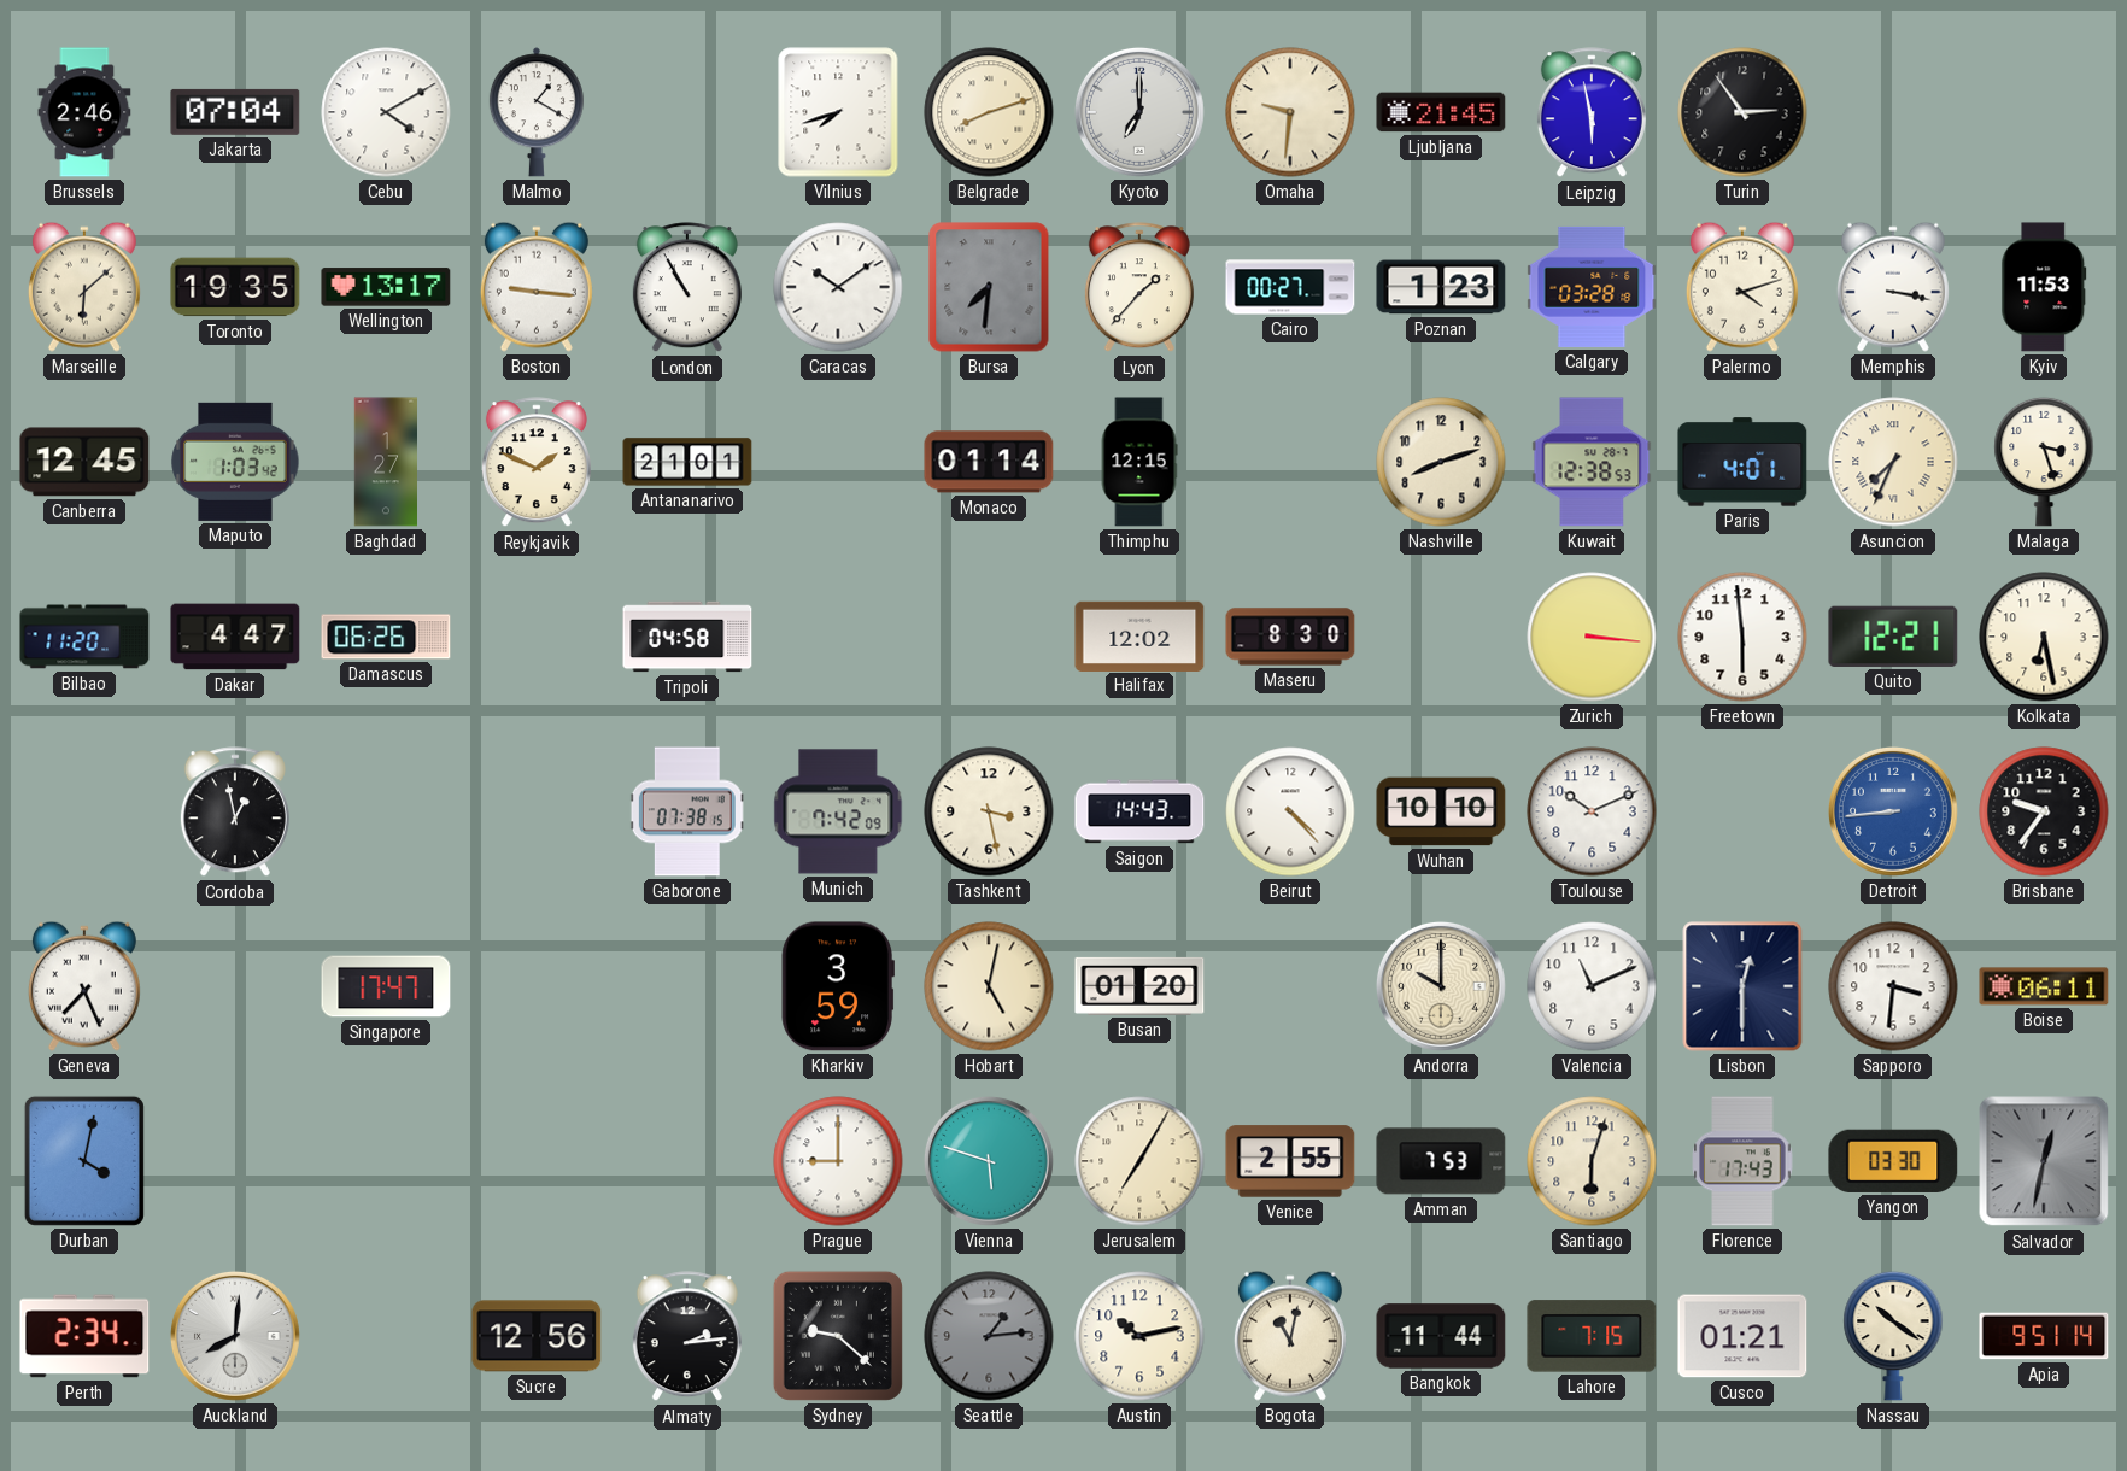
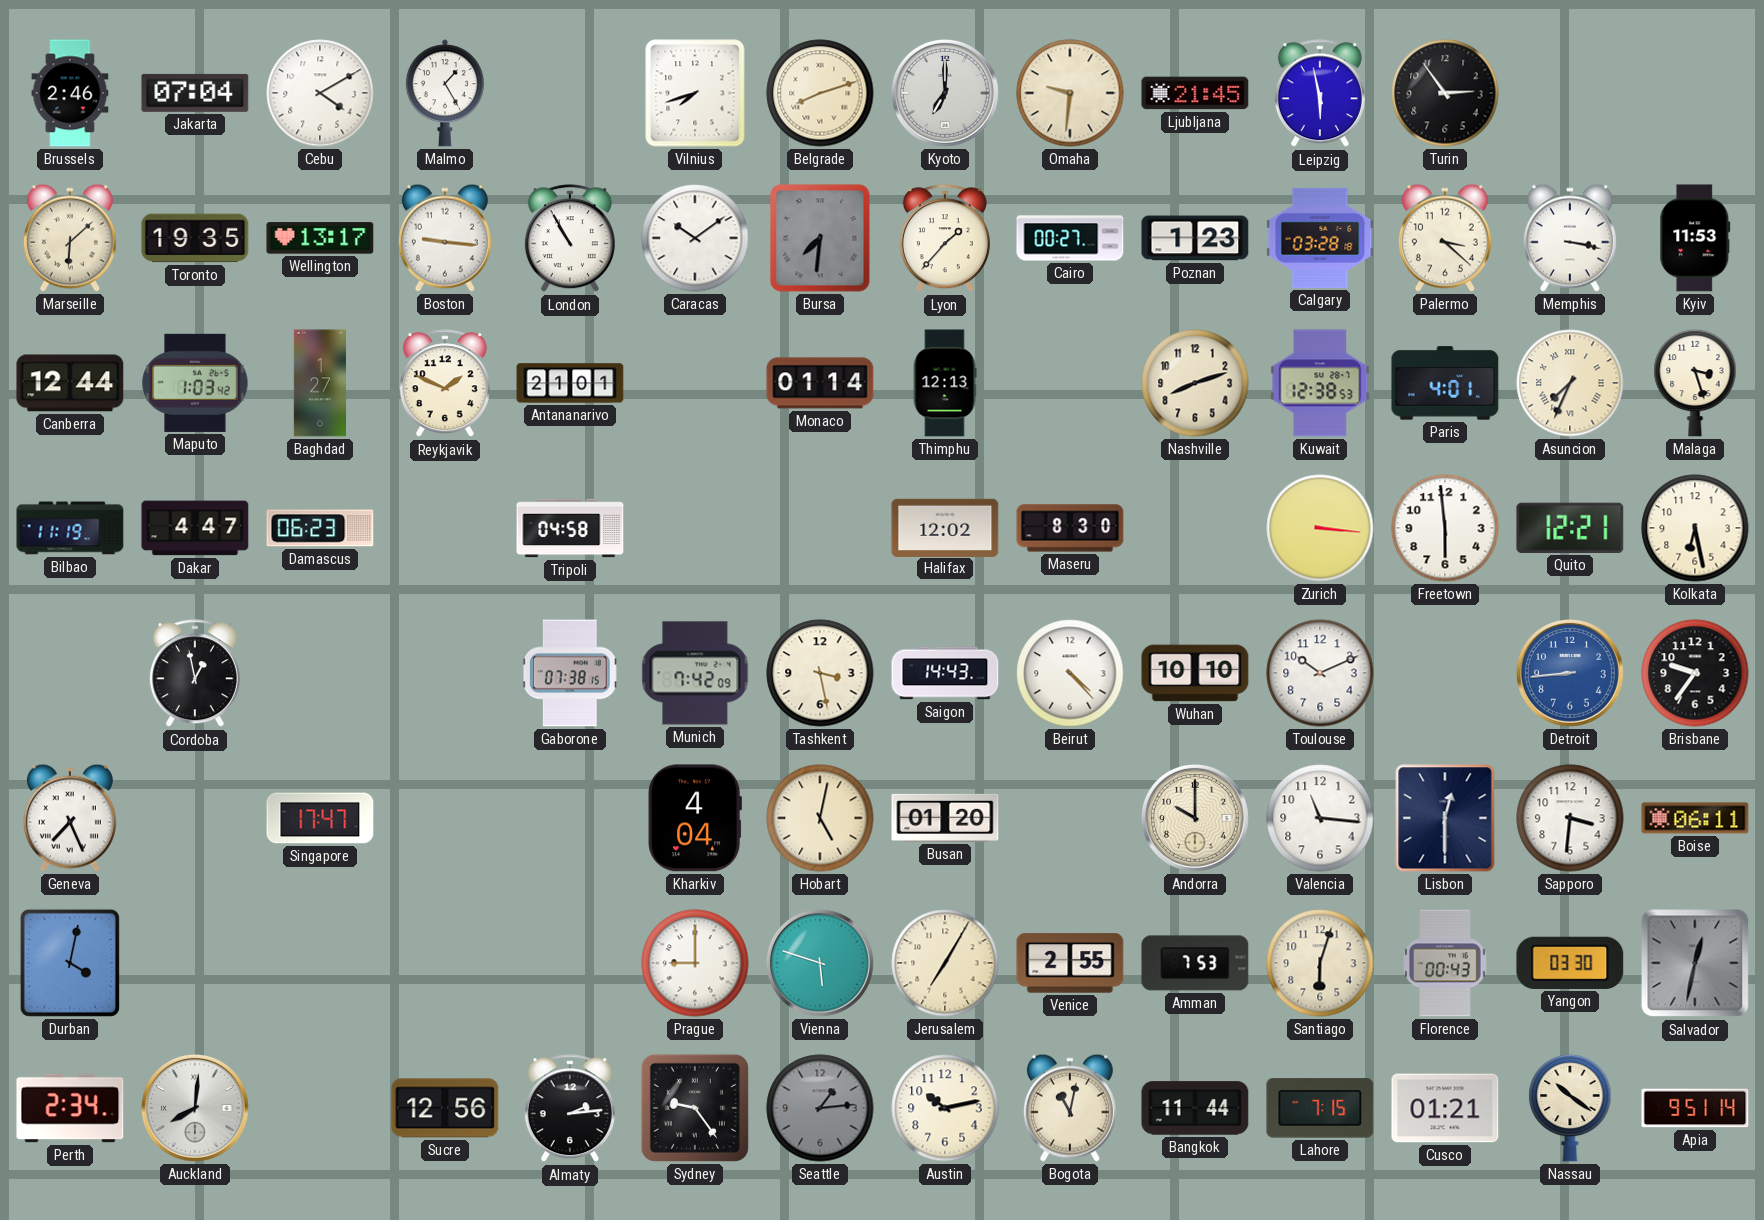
Malmo: 1:20 -> 1:25
Palermo: 4:12 -> 3:22
Canberra: 12:45 -> 12:44
Thimphu: 12:15 -> 12:13
Bilbao: 11:20 -> 11:19
Damascus: 06:26 -> 06:23
Kharkiv: 3:59 -> 4:04
Valencia: 11:11 -> 11:16
Florence: 17:43 -> 00:43
Sydney: 9:22 -> 9:24
